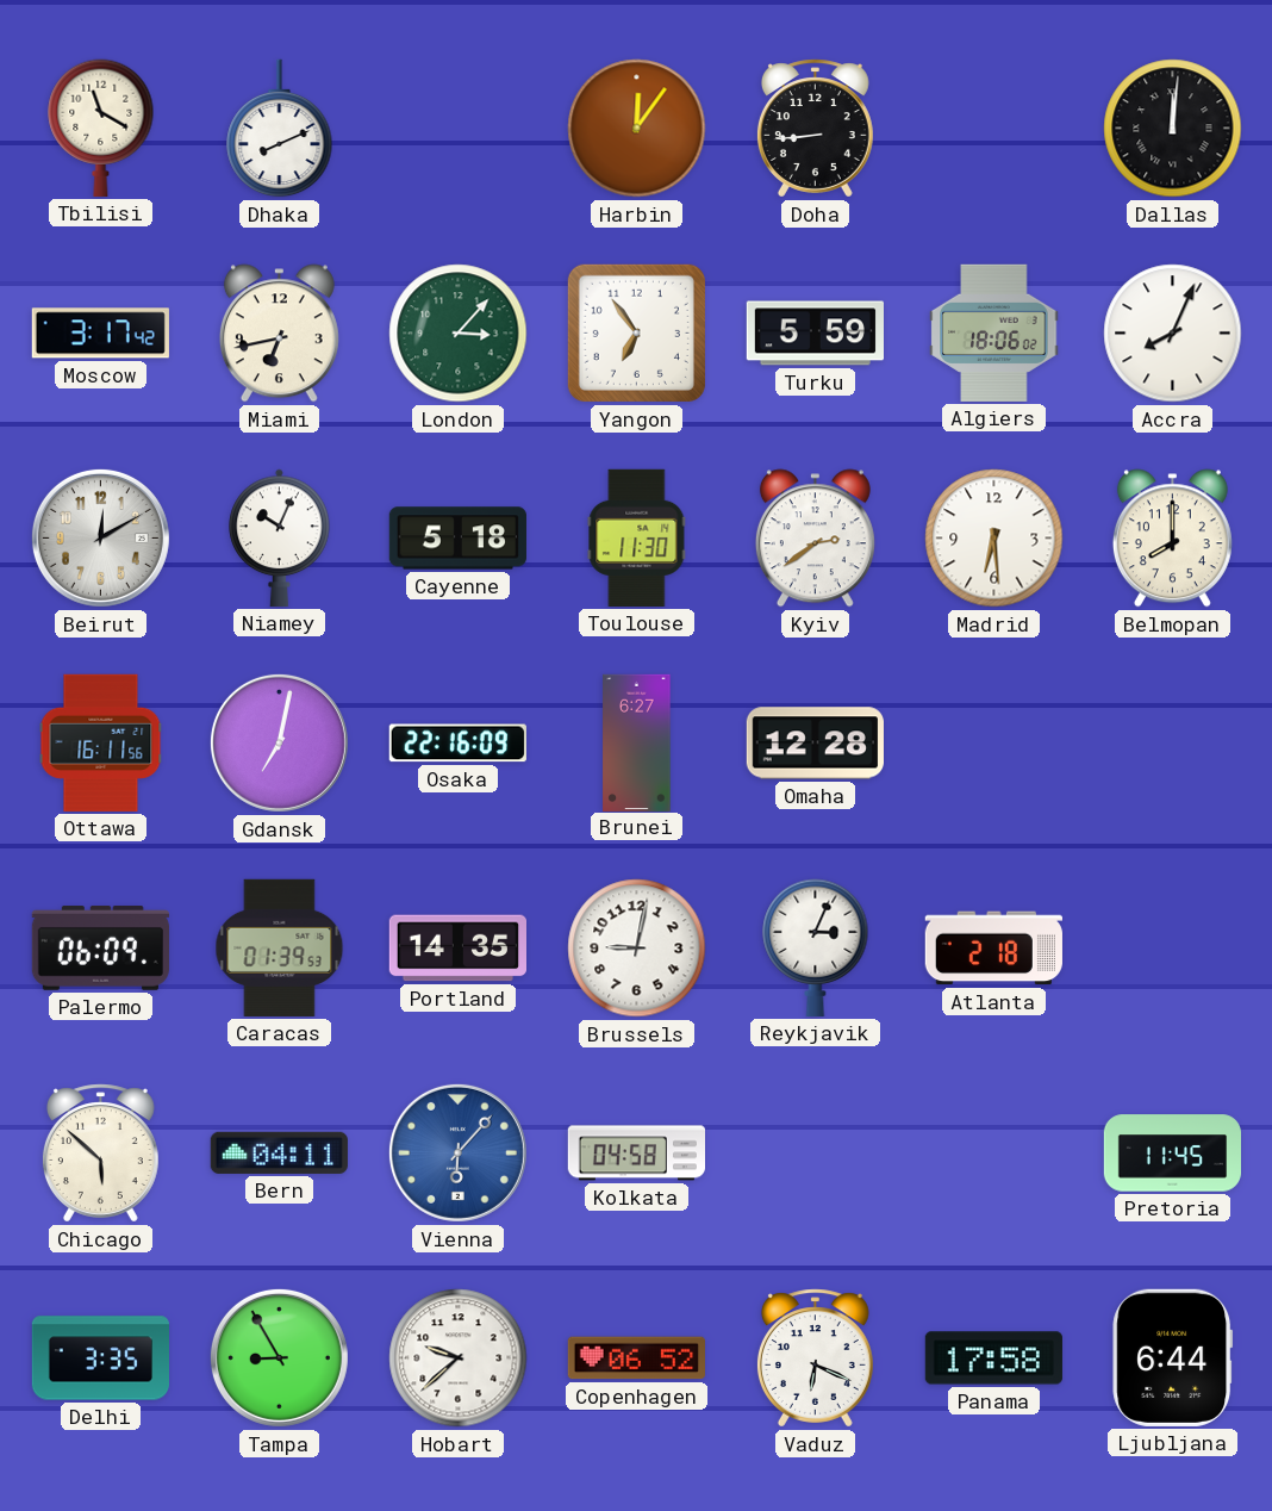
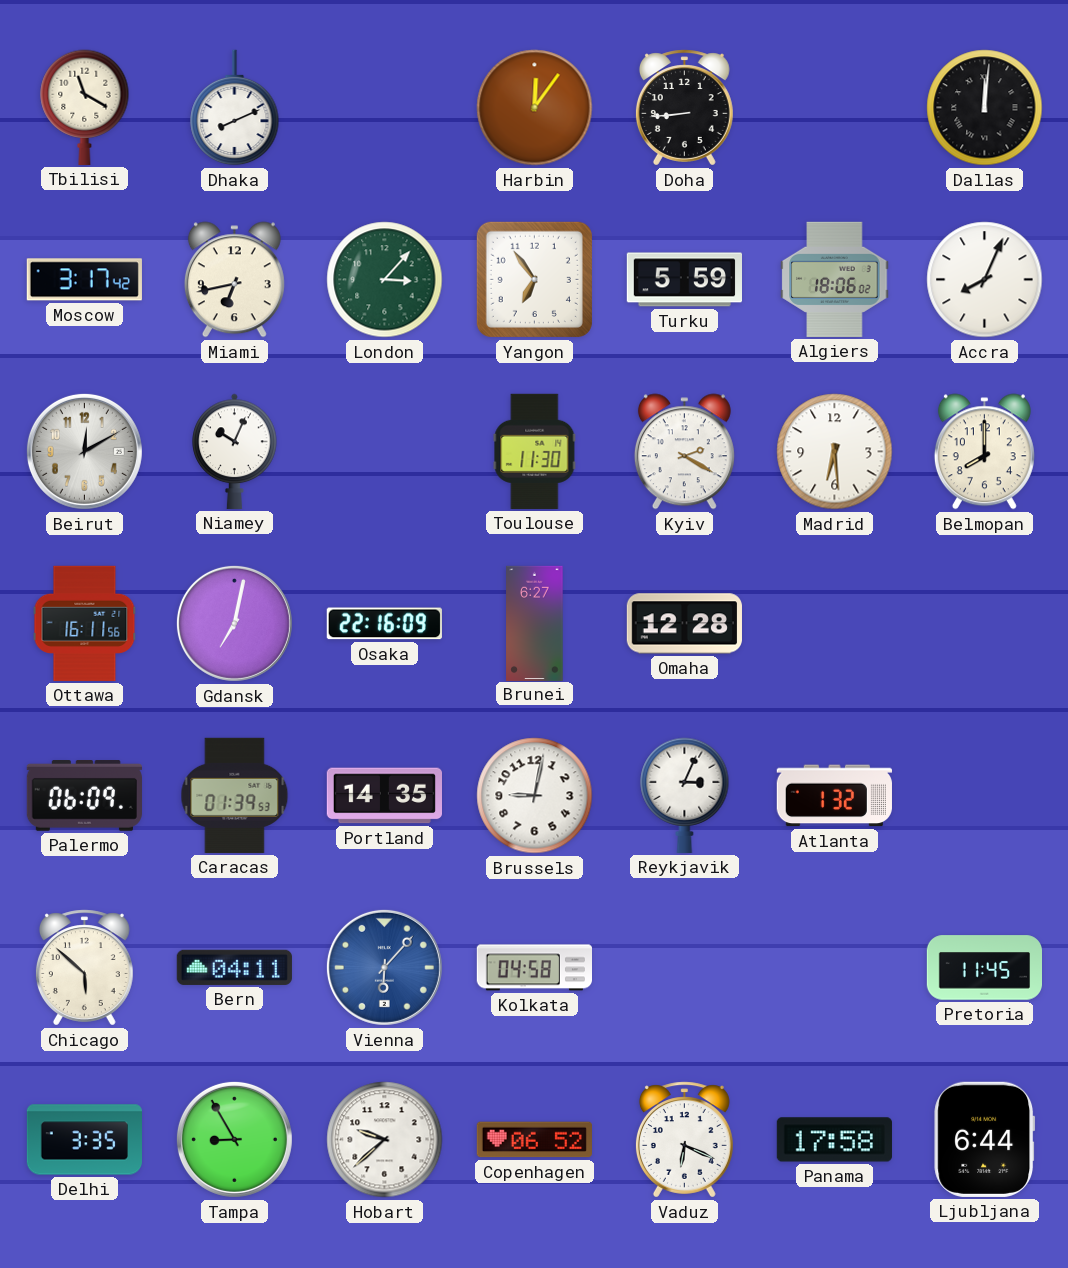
Cayenne: 5:18 -> none
Kyiv: 2:39 -> 2:20
Atlanta: 2:18 -> 1:32
